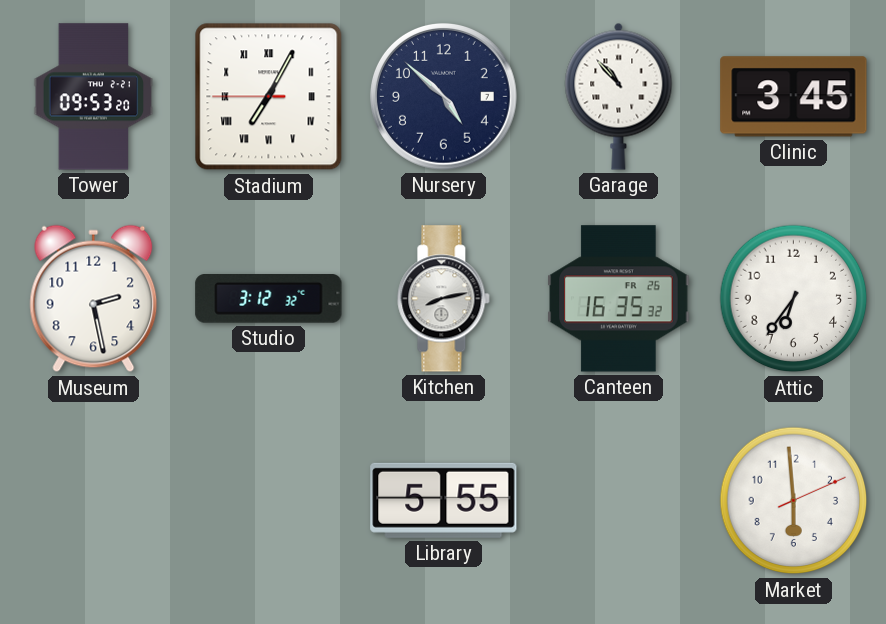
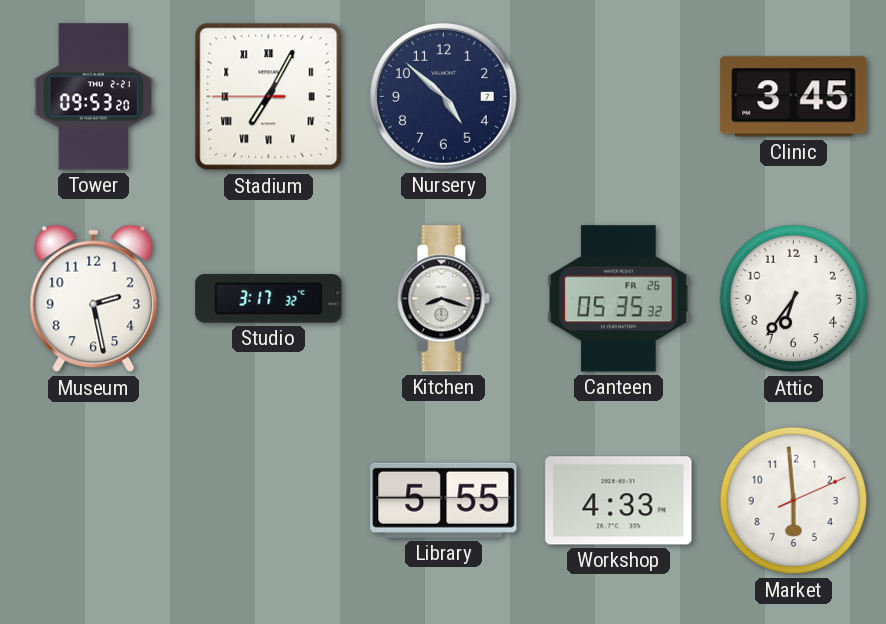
Garage: 10:53 -> none
Studio: 3:12 -> 3:17
Kitchen: 8:13 -> 8:18
Canteen: 16:35 -> 05:35
Workshop: none -> 4:33
